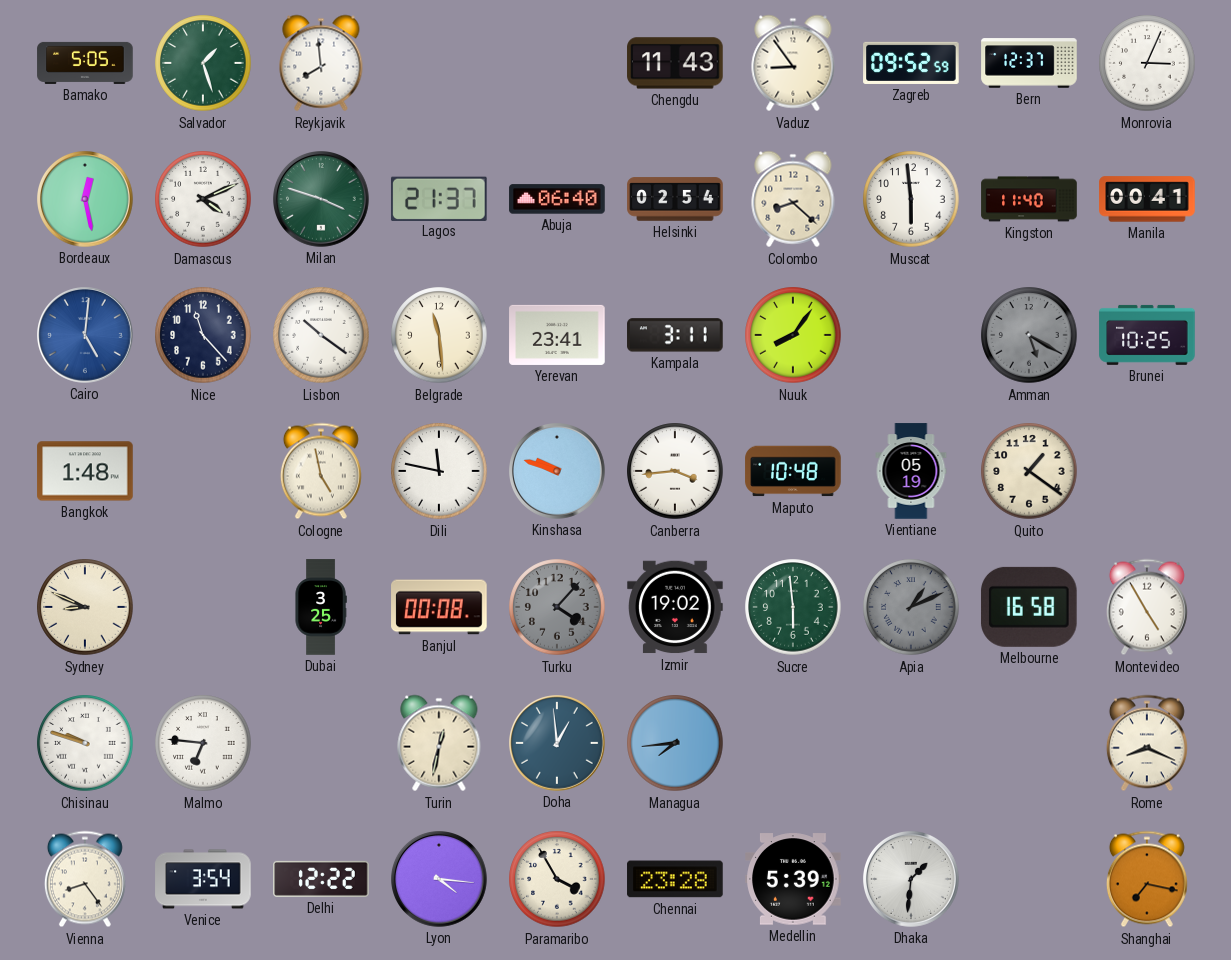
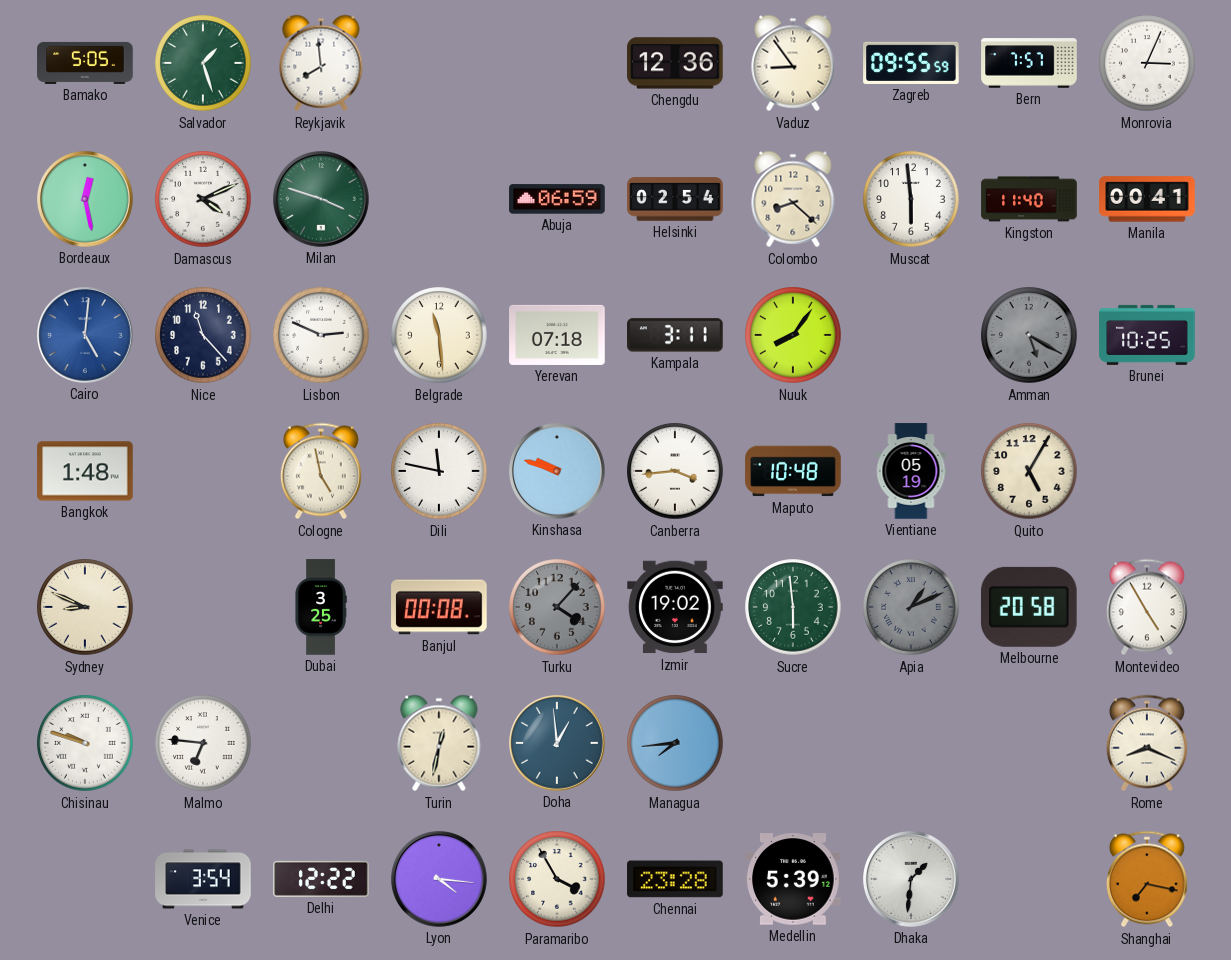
Chengdu: 11:43 -> 12:36
Zagreb: 09:52 -> 09:55
Bern: 12:37 -> 7:57
Lagos: 21:37 -> none
Abuja: 06:40 -> 06:59
Lisbon: 10:21 -> 2:49
Yerevan: 23:41 -> 07:18
Quito: 1:21 -> 5:05
Melbourne: 16:58 -> 20:58
Vienna: 8:24 -> none
